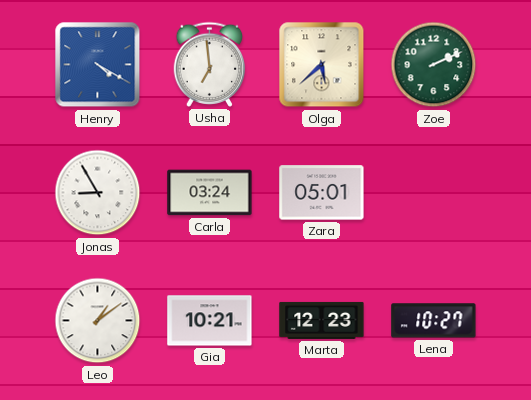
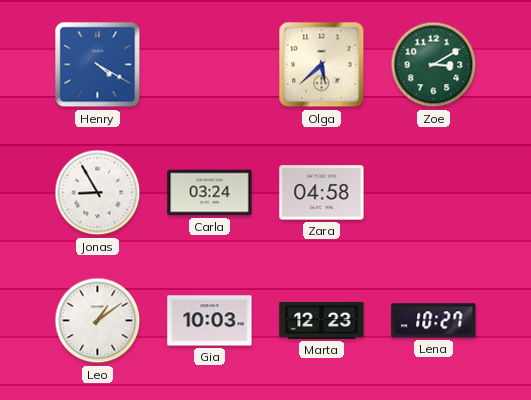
Usha: 6:59 -> none
Zoe: 2:11 -> 3:10
Zara: 05:01 -> 04:58
Gia: 10:21 -> 10:03
